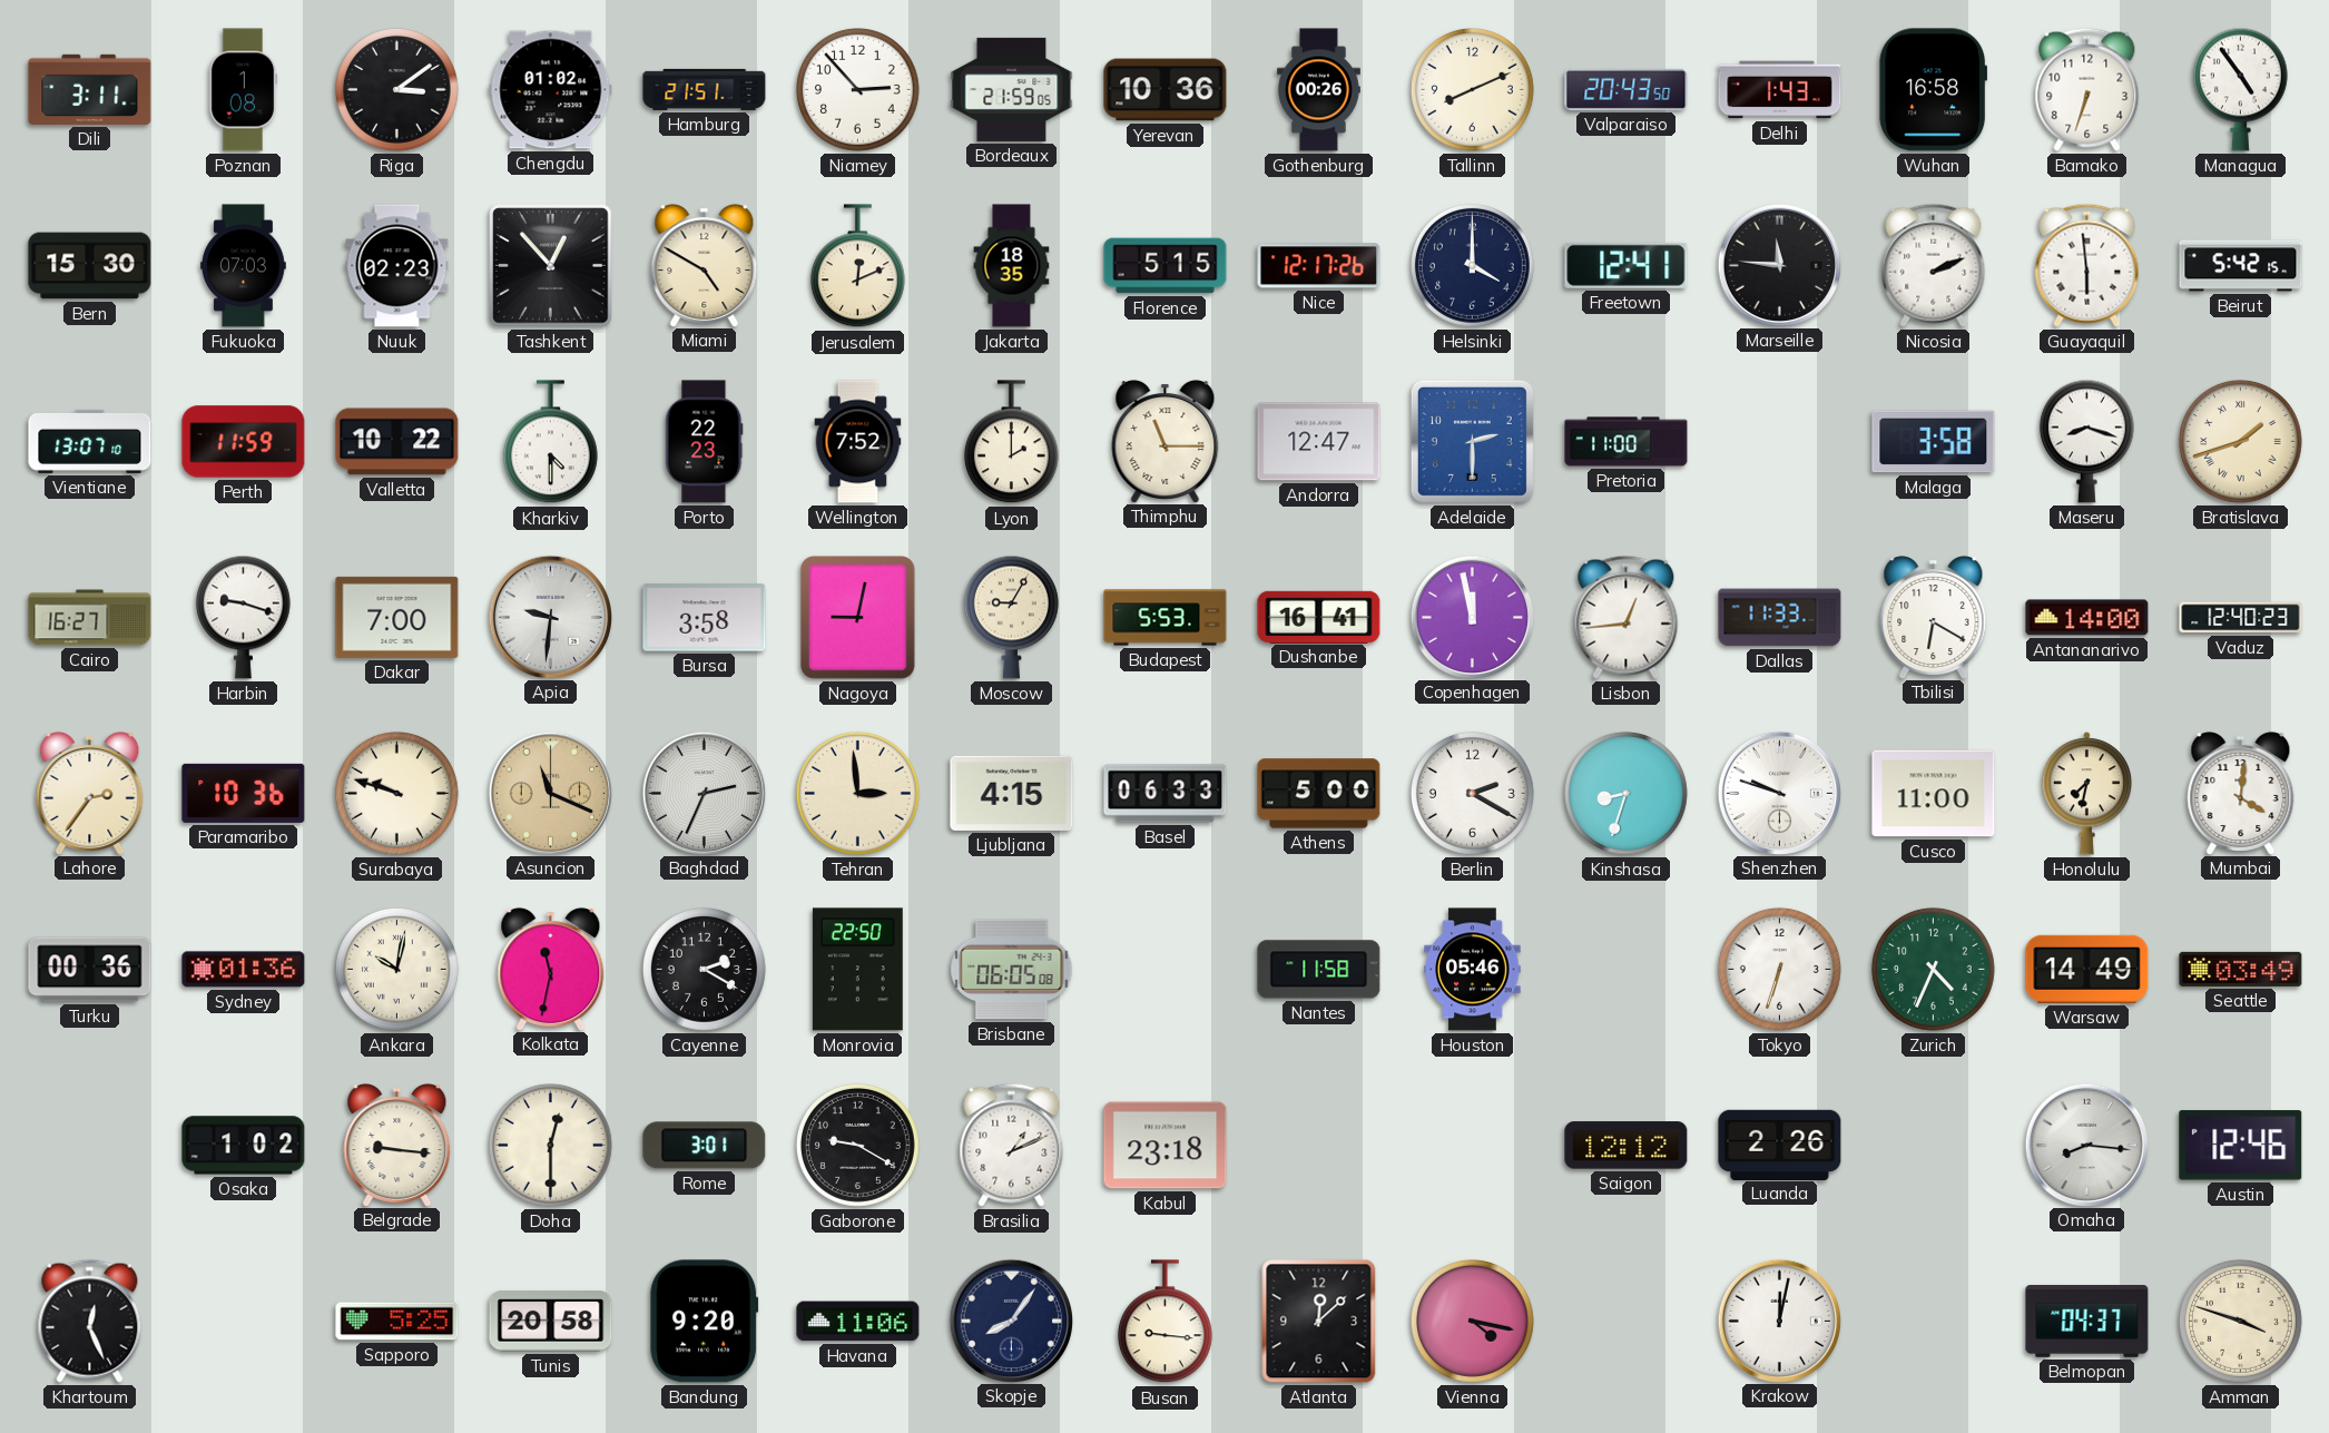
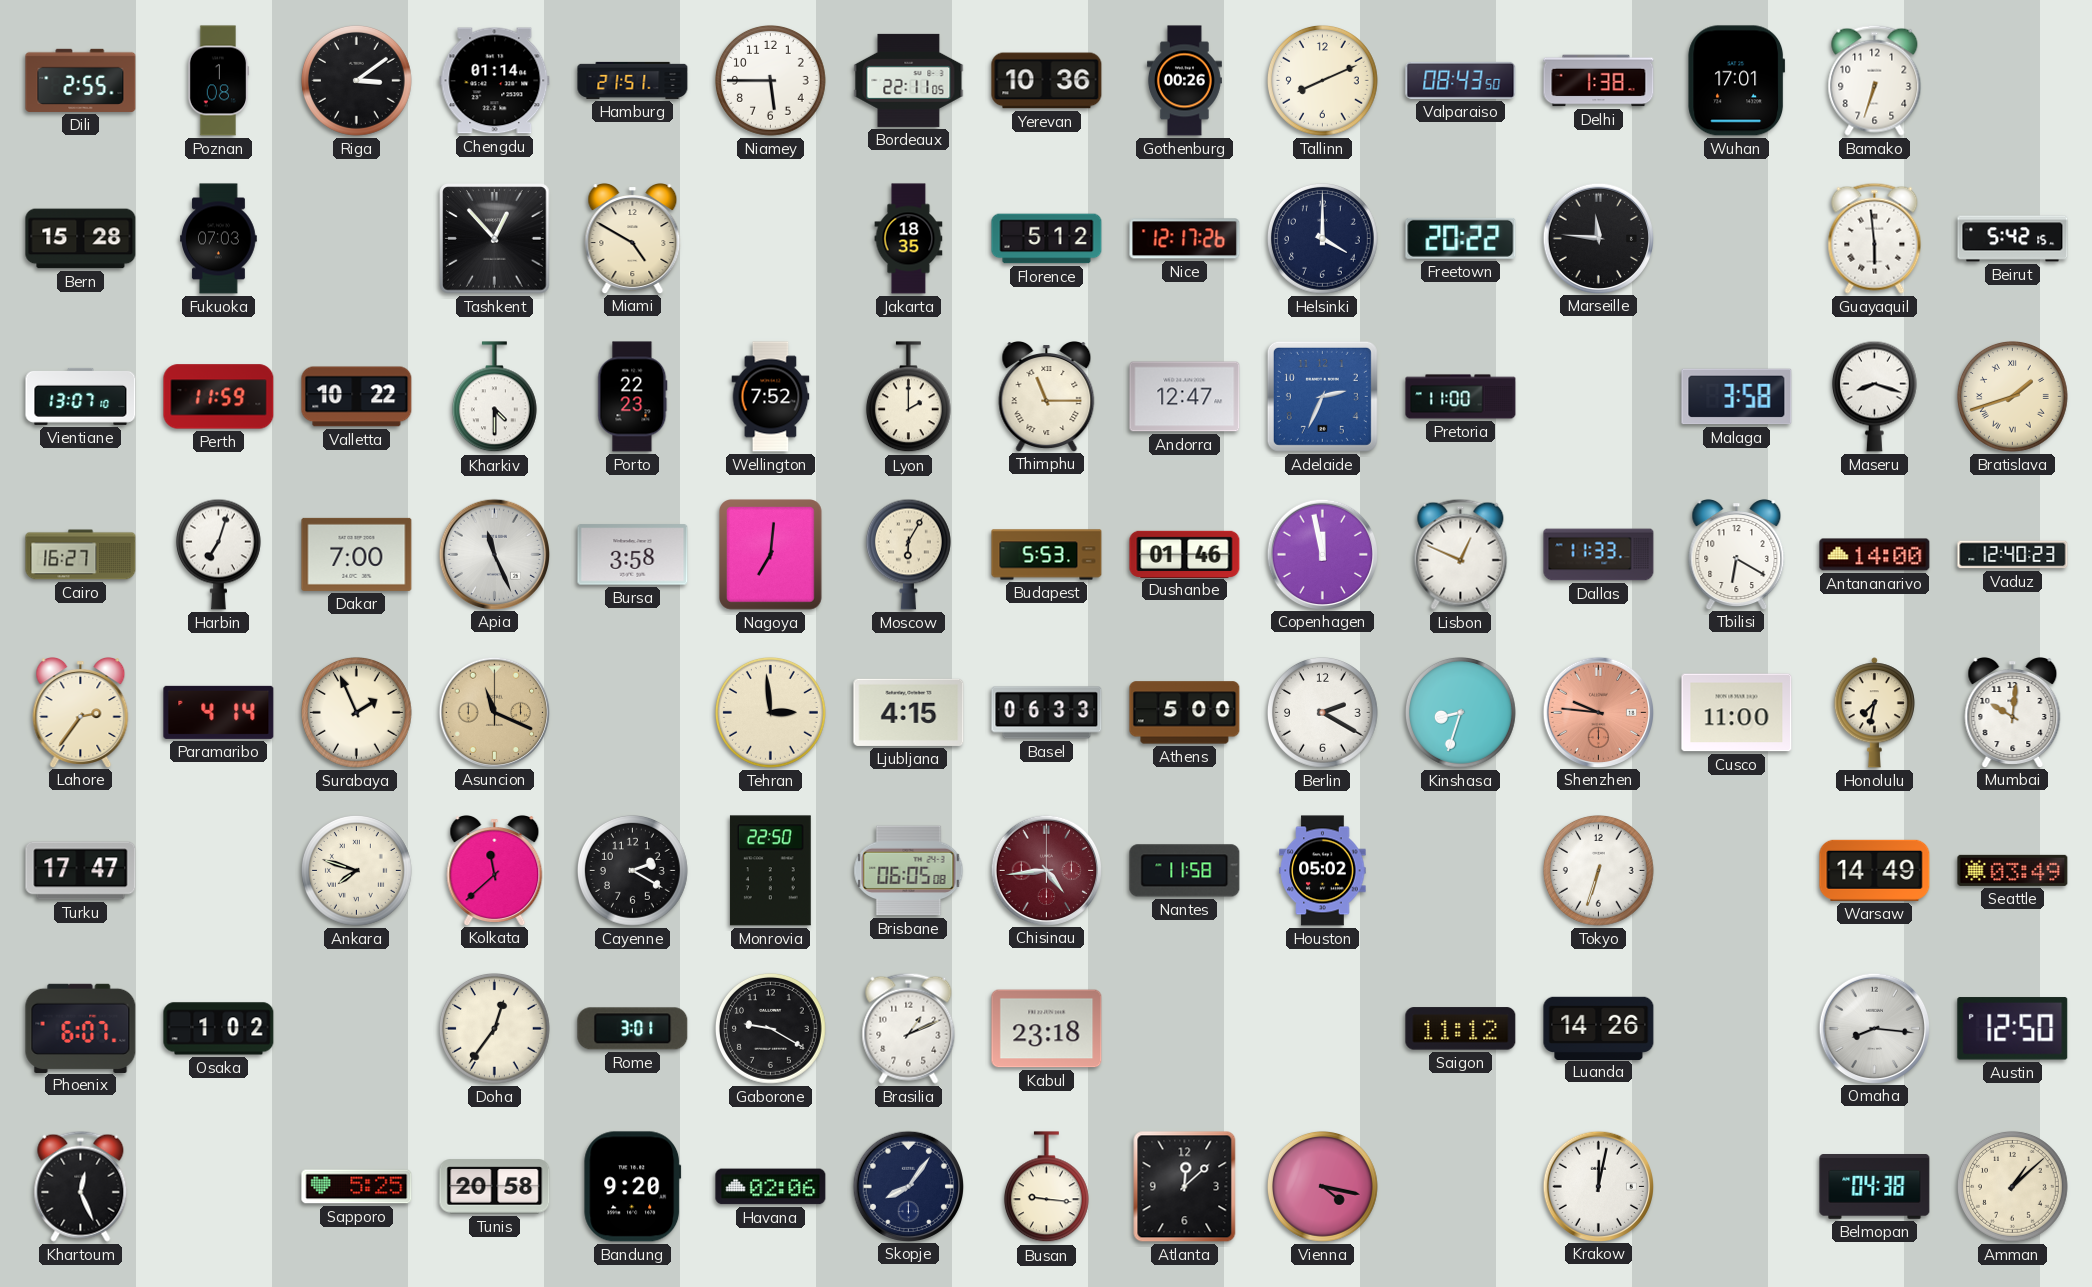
Dili: 3:11 -> 2:55
Chengdu: 01:02 -> 01:14
Niamey: 2:53 -> 5:45
Bordeaux: 21:59 -> 22:11
Valparaiso: 20:43 -> 08:43
Delhi: 1:43 -> 1:38
Wuhan: 16:58 -> 17:01
Managua: 4:54 -> none
Bern: 15:30 -> 15:28
Nuuk: 02:23 -> none
Jerusalem: 12:11 -> none
Florence: 5:15 -> 5:12
Freetown: 12:41 -> 20:22
Nicosia: 2:11 -> none
Adelaide: 2:30 -> 2:34
Harbin: 9:18 -> 7:03
Apia: 9:31 -> 11:26
Nagoya: 9:02 -> 7:01
Moscow: 9:05 -> 6:05
Dushanbe: 16:41 -> 01:46
Lisbon: 12:44 -> 12:49
Paramaribo: 10:36 -> 4:14
Surabaya: 9:48 -> 1:56
Baghdad: 2:34 -> none
Shenzhen: 9:48 -> 9:46
Shenzhen dial: white -> salmon
Mumbai: 4:01 -> 10:01
Turku: 00:36 -> 17:47
Sydney: 01:36 -> none
Ankara: 10:02 -> 7:48
Kolkata: 11:32 -> 11:38
Chisinau: none -> 4:44
Houston: 05:46 -> 05:02
Zurich: 4:34 -> none
Phoenix: none -> 6:07
Belgrade: 9:16 -> none
Doha: 12:30 -> 12:36
Saigon: 12:12 -> 11:12
Luanda: 2:26 -> 14:26
Austin: 12:46 -> 12:50
Havana: 11:06 -> 02:06
Belmopan: 04:37 -> 04:38
Amman: 3:48 -> 1:08
